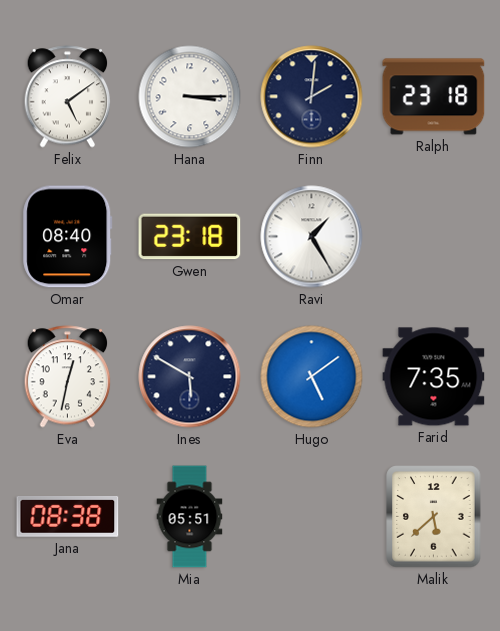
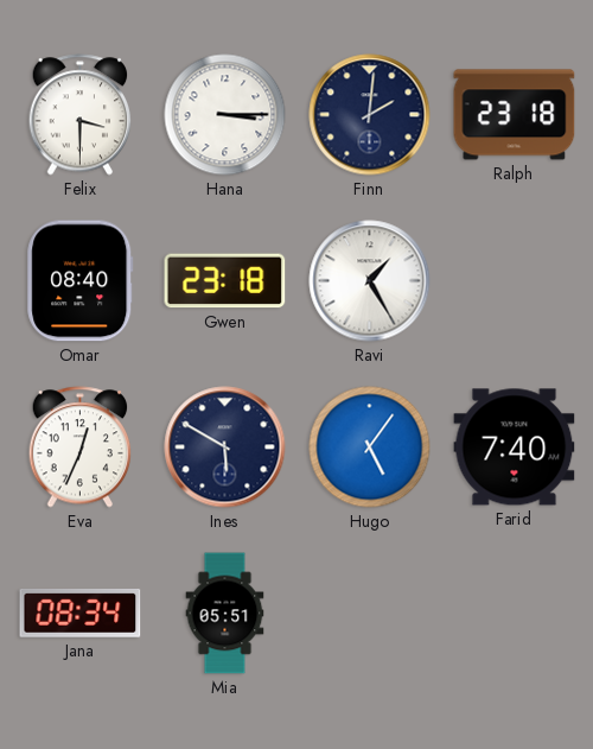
Felix: 5:09 -> 3:30
Eva: 12:32 -> 12:34
Hugo: 5:09 -> 5:06
Farid: 7:35 -> 7:40
Jana: 08:38 -> 08:34
Malik: 5:38 -> none
